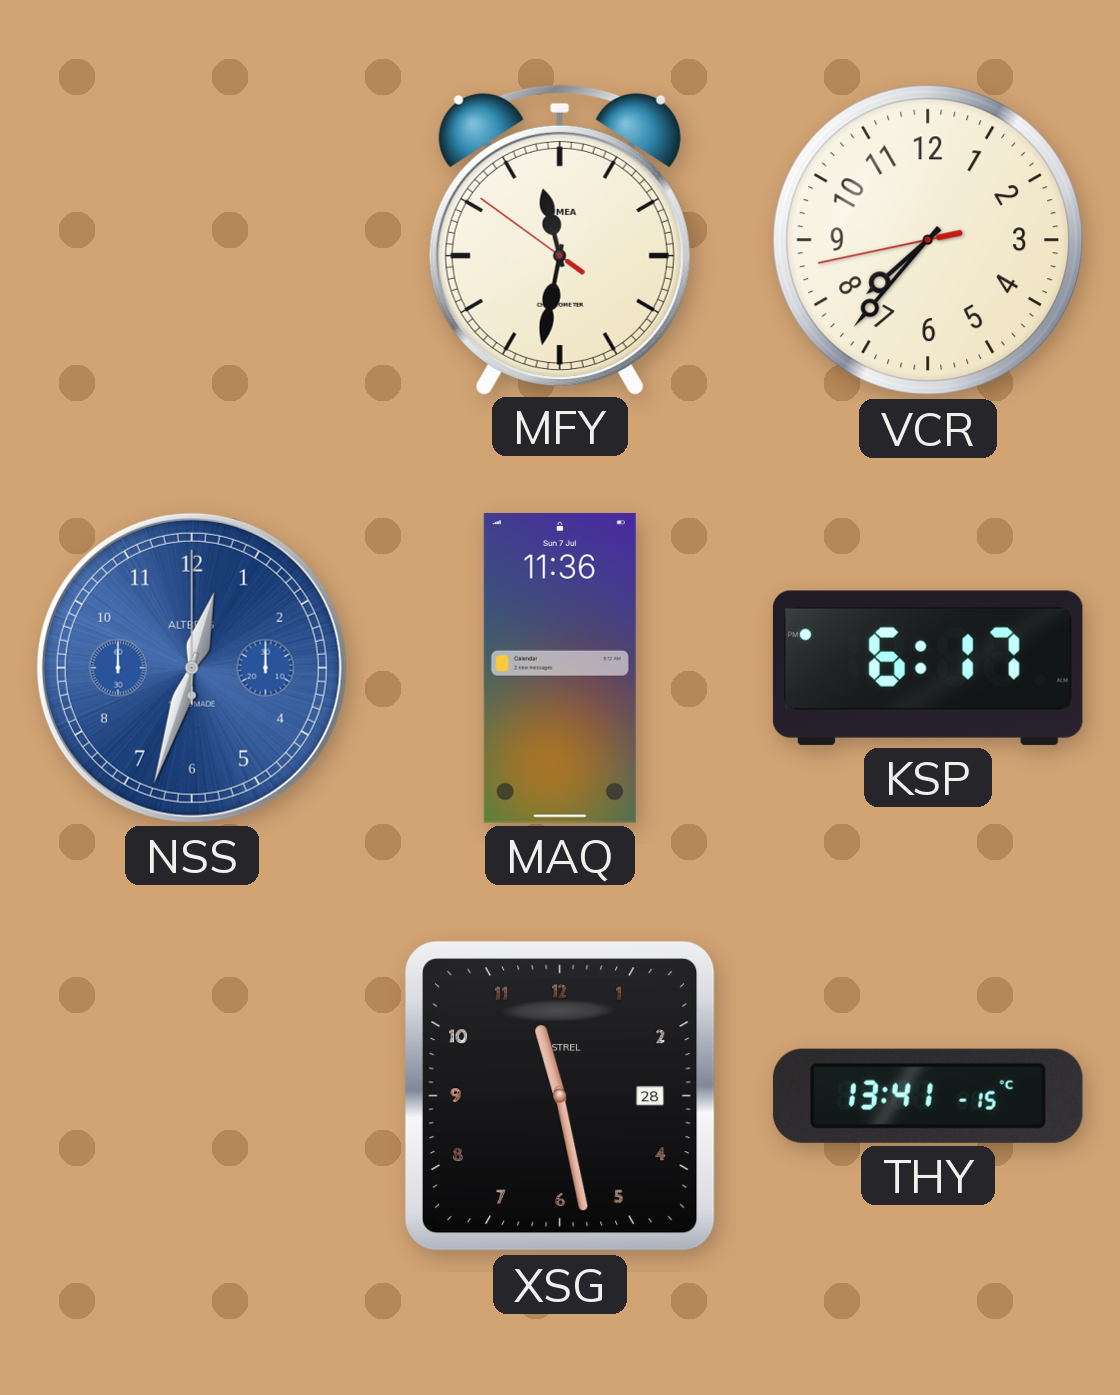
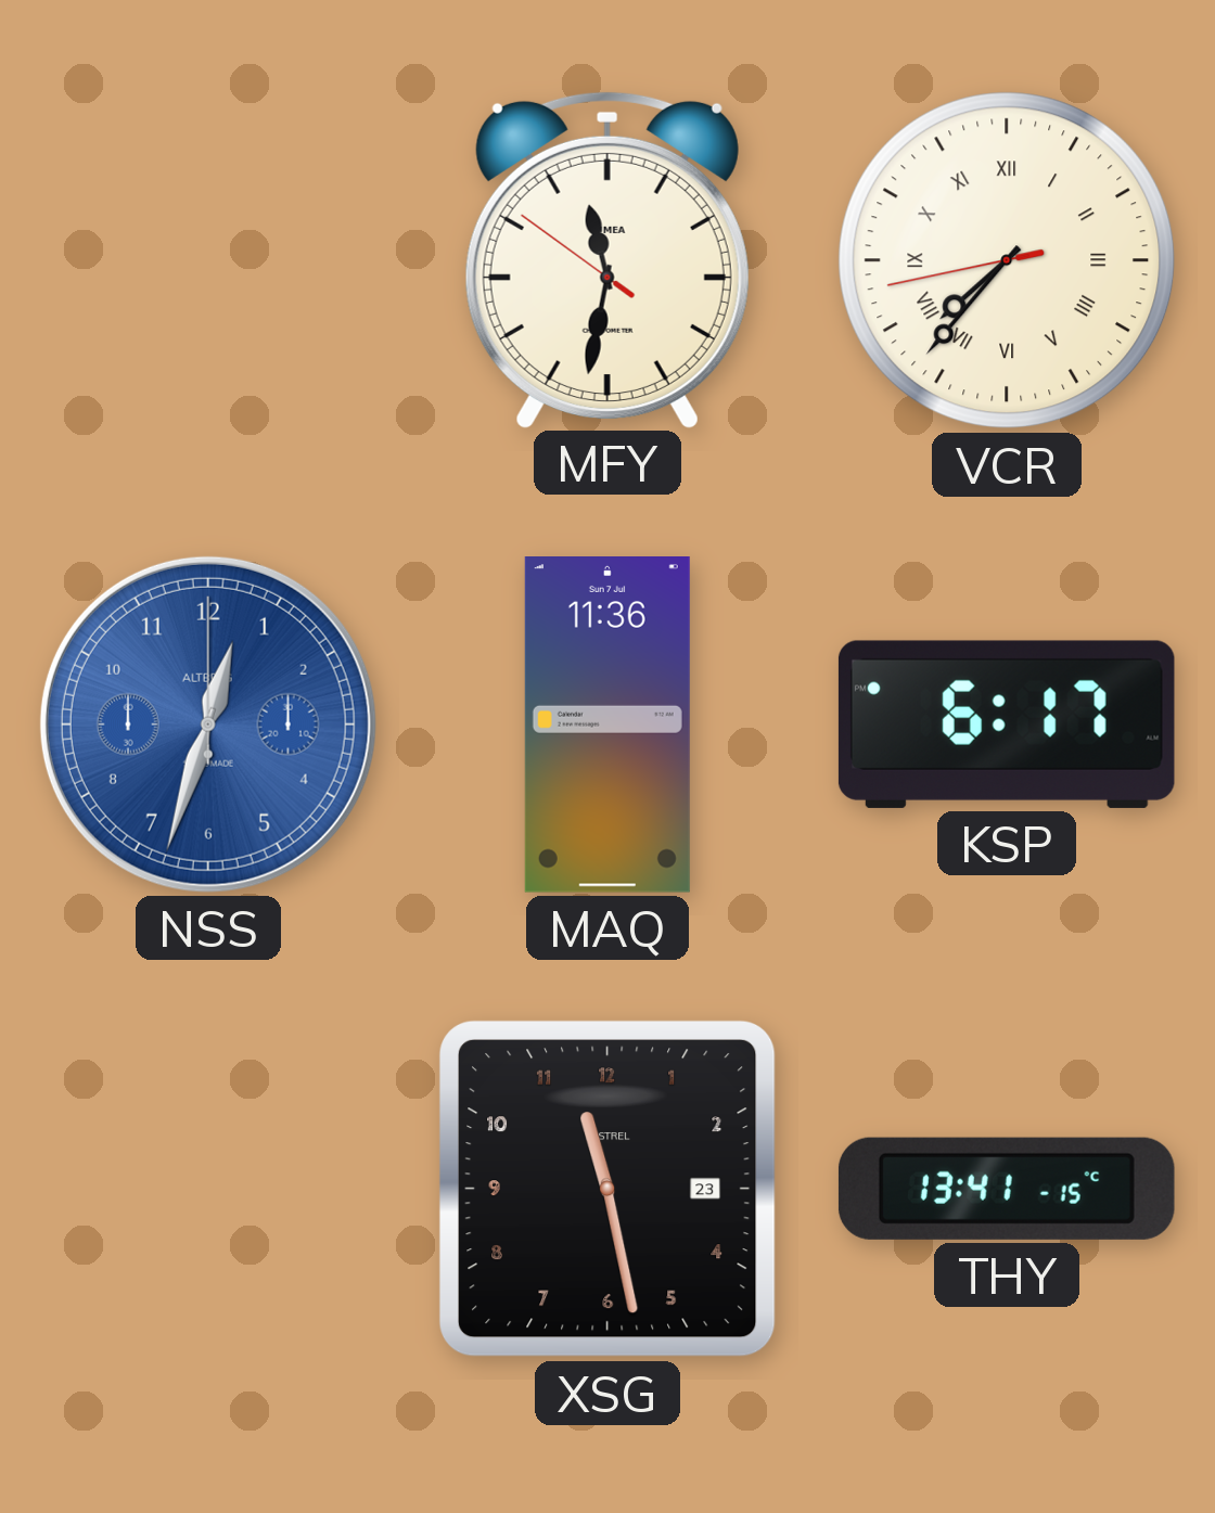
VCR numerals: Arabic -> Roman
XSG date: 28 -> 23
